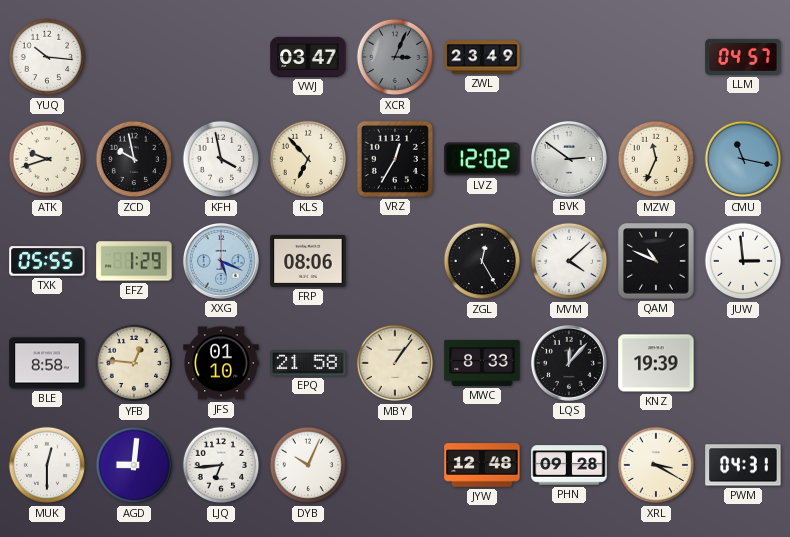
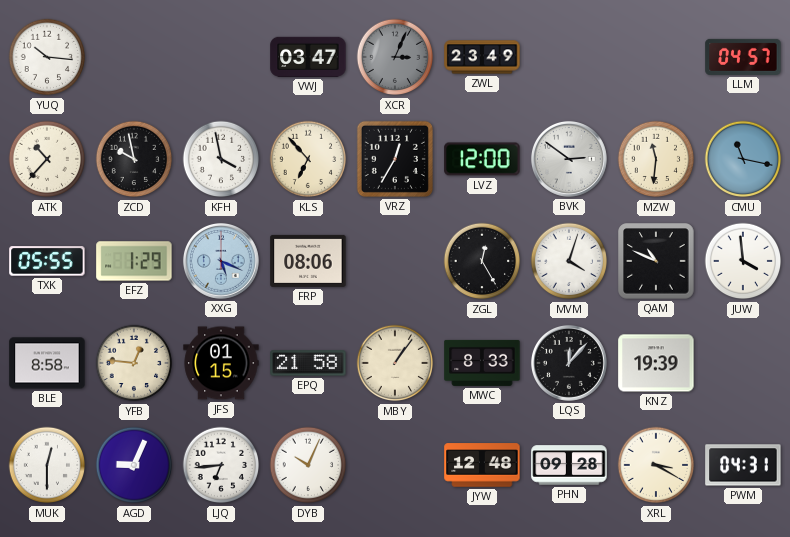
ATK: 9:42 -> 10:37
LVZ: 12:02 -> 12:00
MZW: 11:34 -> 11:31
MVM: 4:08 -> 4:03
JUW: 2:59 -> 3:59
JFS: 01:10 -> 01:15
AGD: 9:01 -> 9:04
